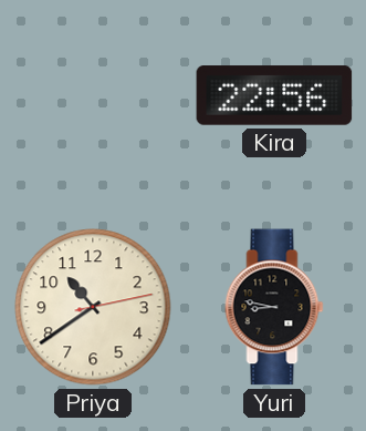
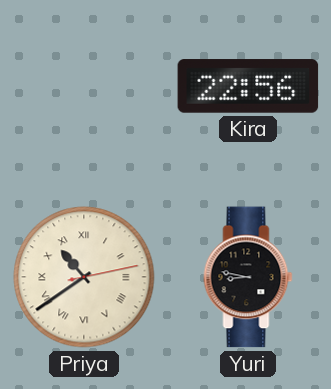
Priya numerals: Arabic -> Roman
